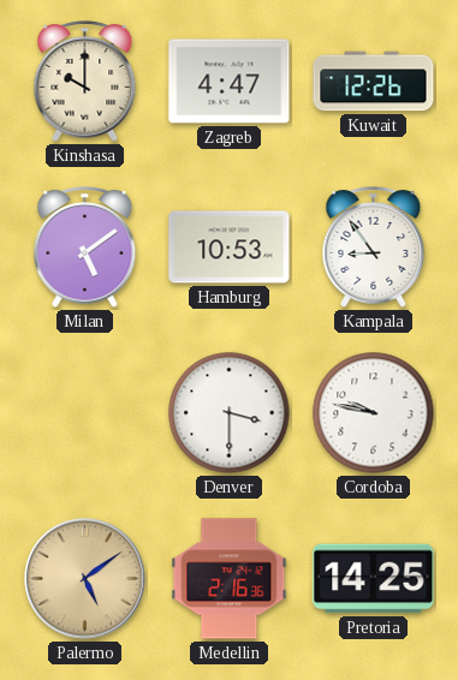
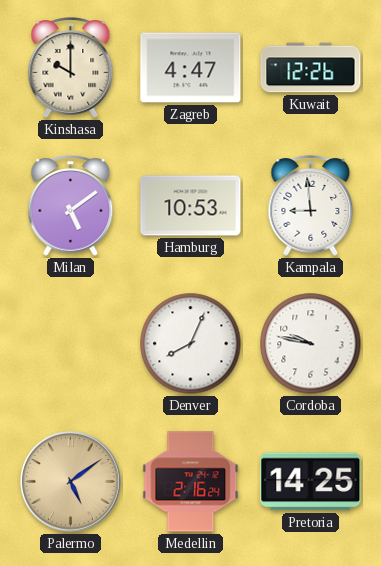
Kampala: 8:54 -> 8:59
Denver: 3:30 -> 8:04
Medellin: 2:16:36 -> 2:16:24
